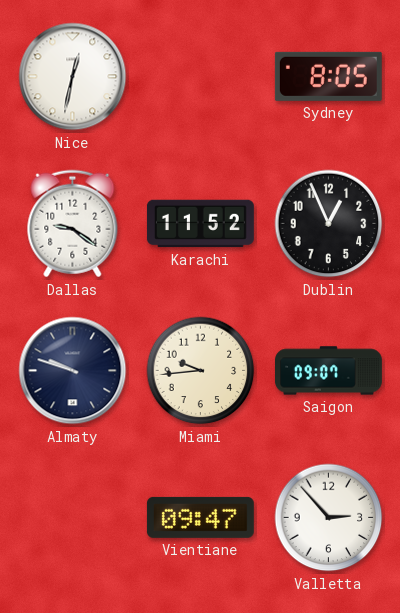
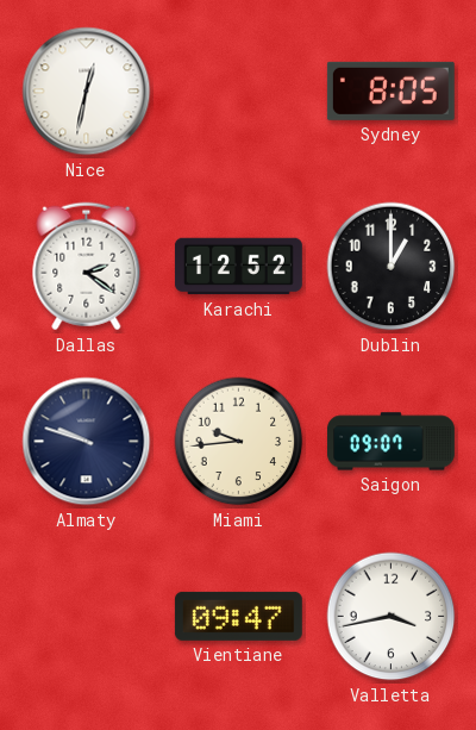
Dallas: 9:21 -> 2:21
Karachi: 11:52 -> 12:52
Dublin: 12:56 -> 1:00
Valletta: 2:53 -> 3:43
